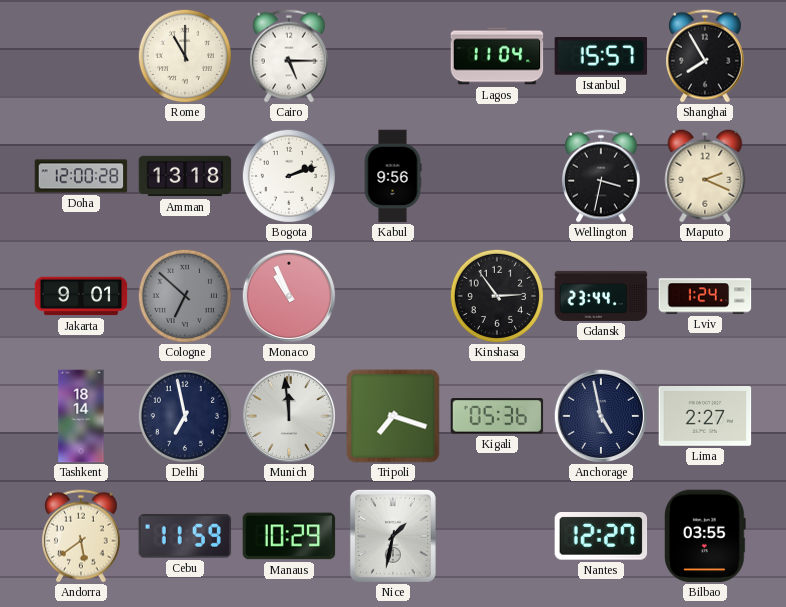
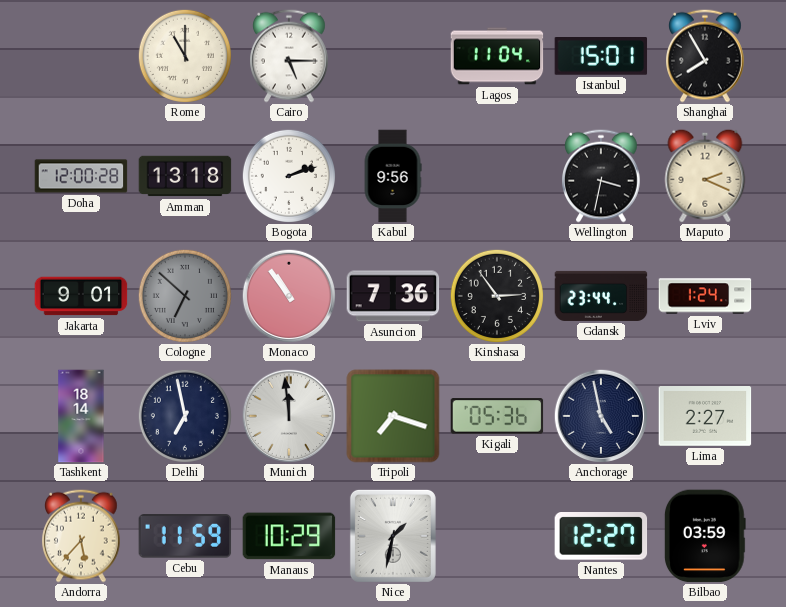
Istanbul: 15:57 -> 15:01
Monaco: 10:56 -> 10:54
Asuncion: none -> 7:36
Andorra: 5:39 -> 5:37
Bilbao: 03:55 -> 03:59
